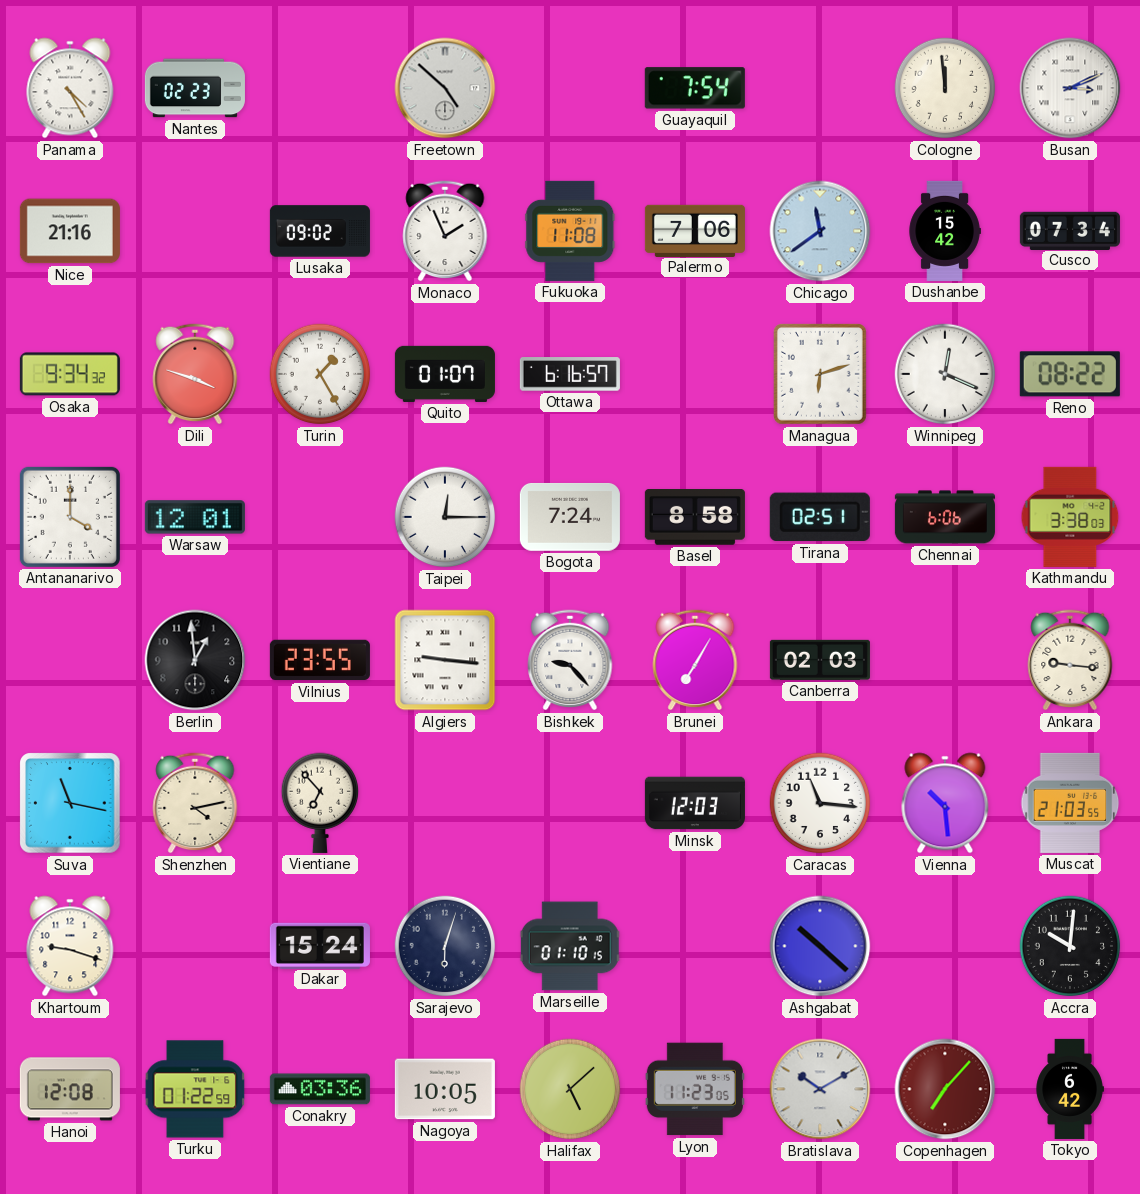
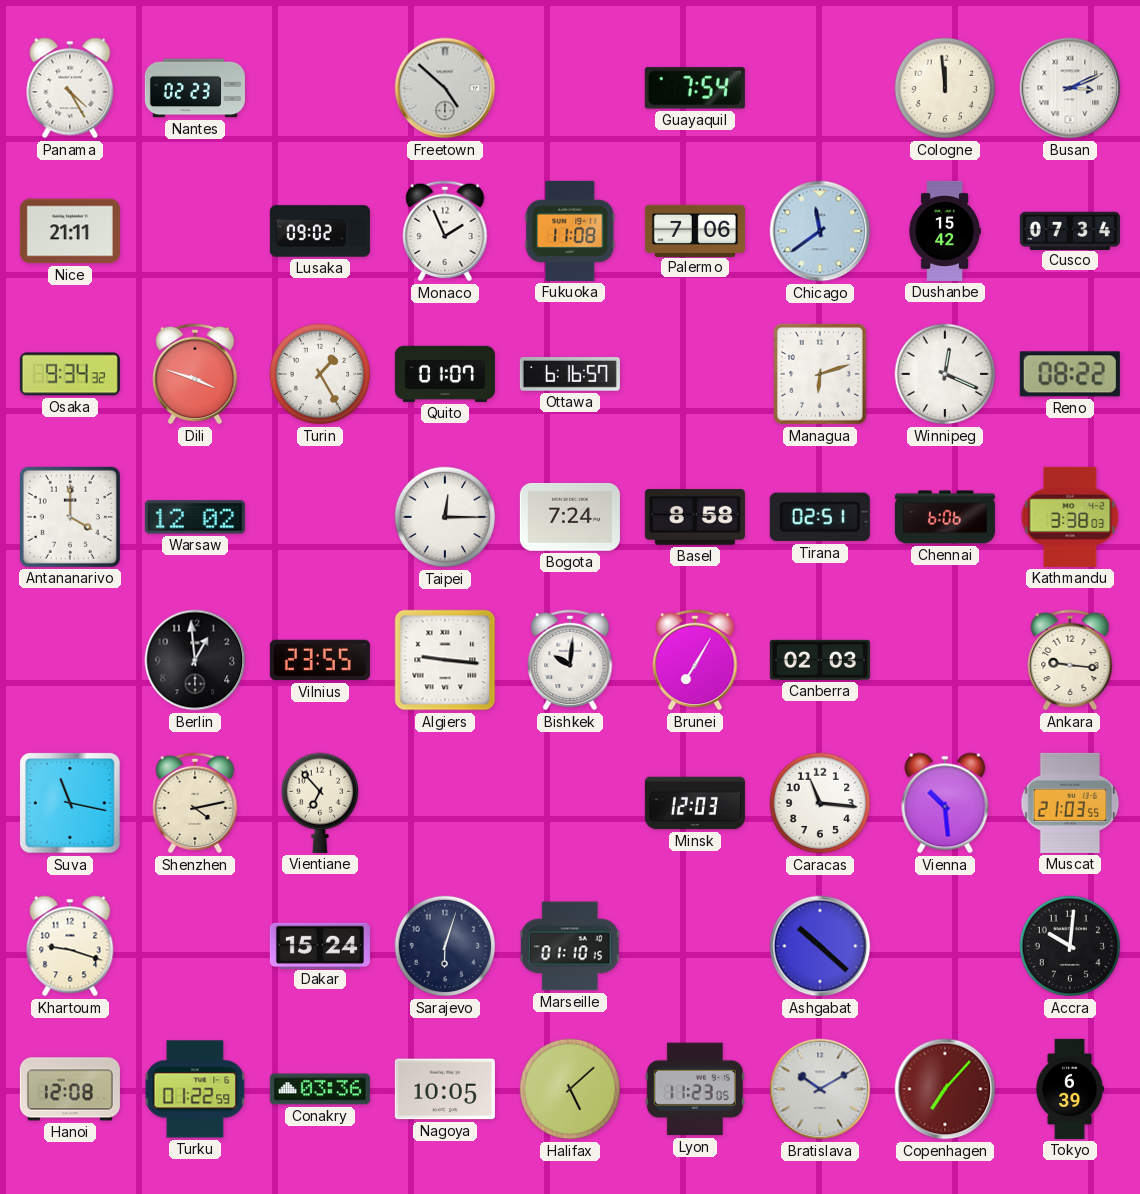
Nice: 21:16 -> 21:11
Warsaw: 12:01 -> 12:02
Bishkek: 9:23 -> 10:01
Tokyo: 6:42 -> 6:39
